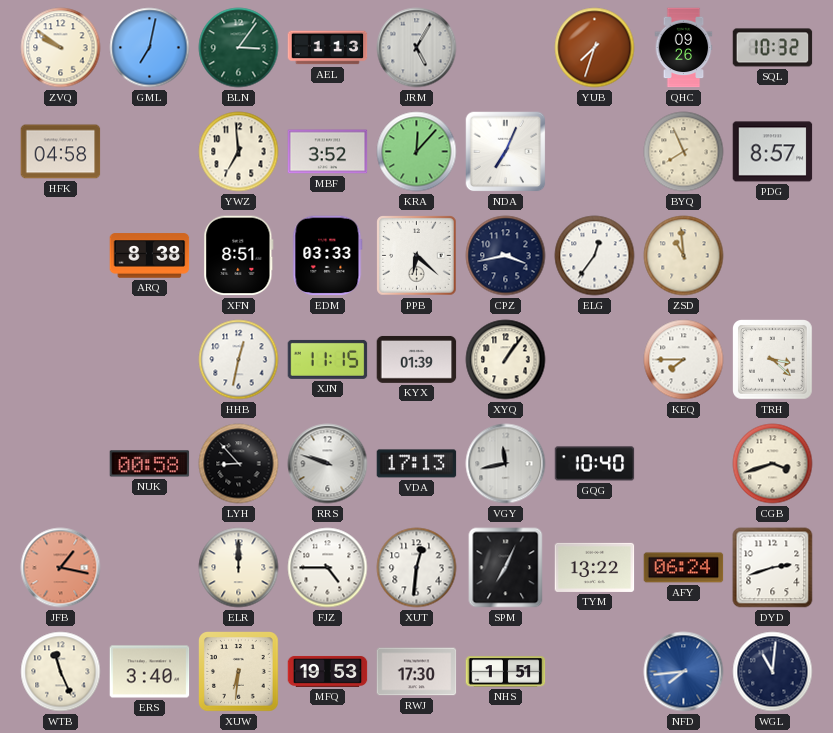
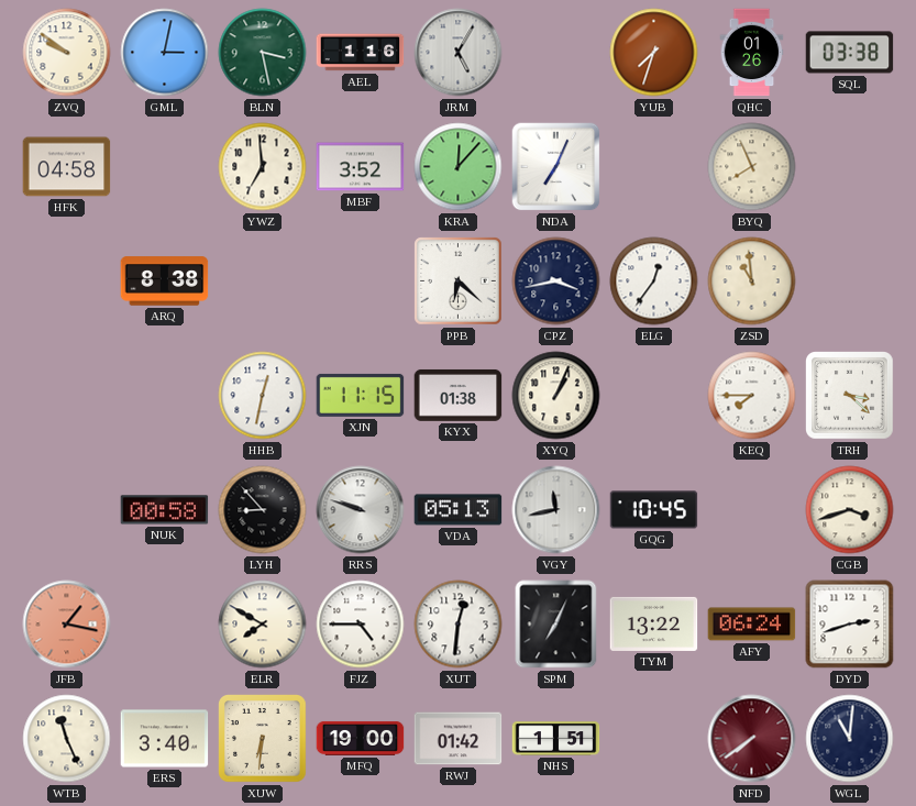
GML: 7:02 -> 3:02
BLN: 3:06 -> 3:28
AEL: 1:13 -> 1:16
QHC: 09:26 -> 01:26
SQL: 10:32 -> 03:38
PDG: 8:57 -> none
XFN: 8:51 -> none
EDM: 03:33 -> none
KYX: 01:39 -> 01:38
XYQ: 1:06 -> 1:04
VDA: 17:13 -> 05:13
GQG: 10:40 -> 10:45
ELR: 12:00 -> 7:50
MFQ: 19:53 -> 19:00
RWJ: 17:30 -> 01:42
NFD: 7:44 -> 7:39
NFD dial: blue -> burgundy
